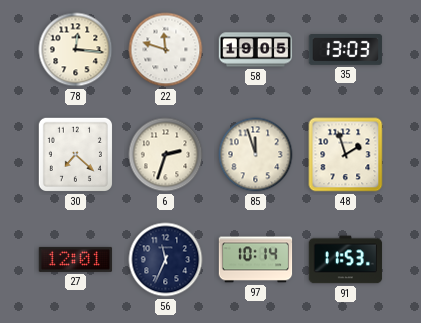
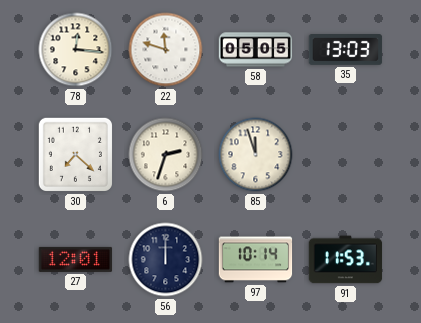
58: 19:05 -> 05:05
48: 1:57 -> none
56: 11:34 -> 12:00
